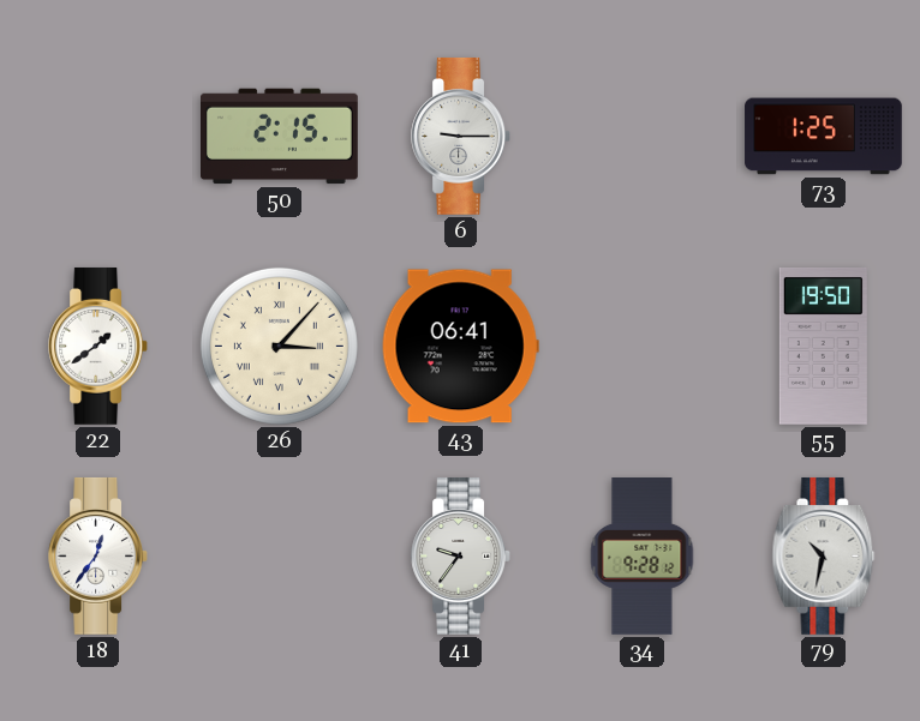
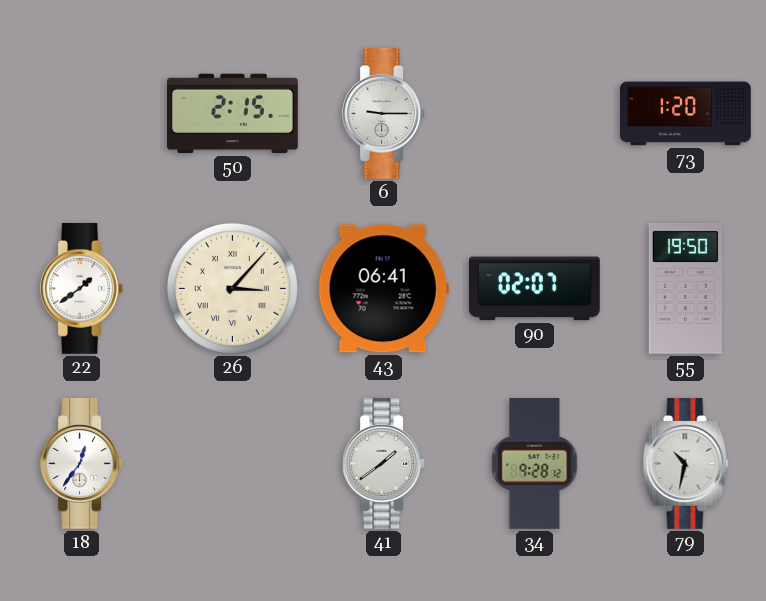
73: 1:25 -> 1:20
90: none -> 02:07
41: 9:36 -> 1:39
